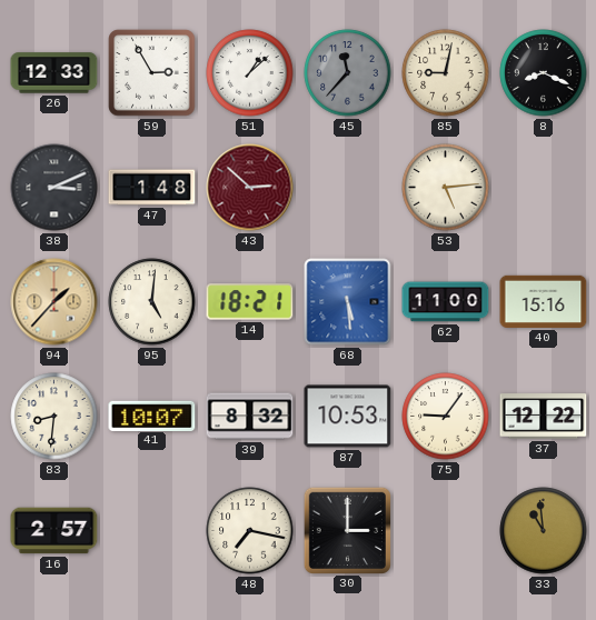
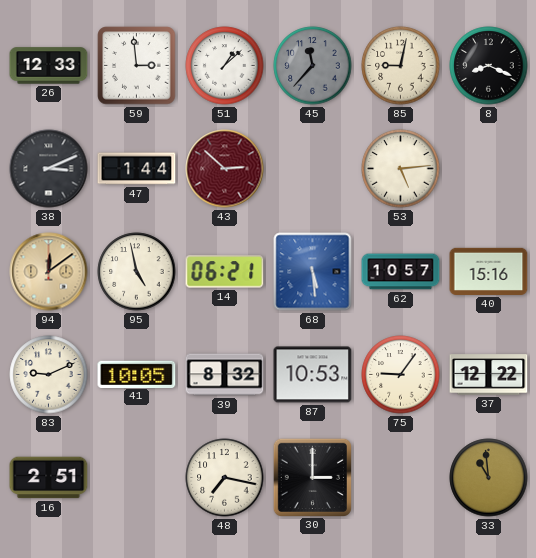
59: 2:55 -> 2:59
47: 1:48 -> 1:44
94: 1:37 -> 12:09
95: 5:01 -> 4:58
14: 18:21 -> 06:21
62: 11:00 -> 10:57
83: 8:31 -> 9:11
41: 10:07 -> 10:05
16: 2:57 -> 2:51
